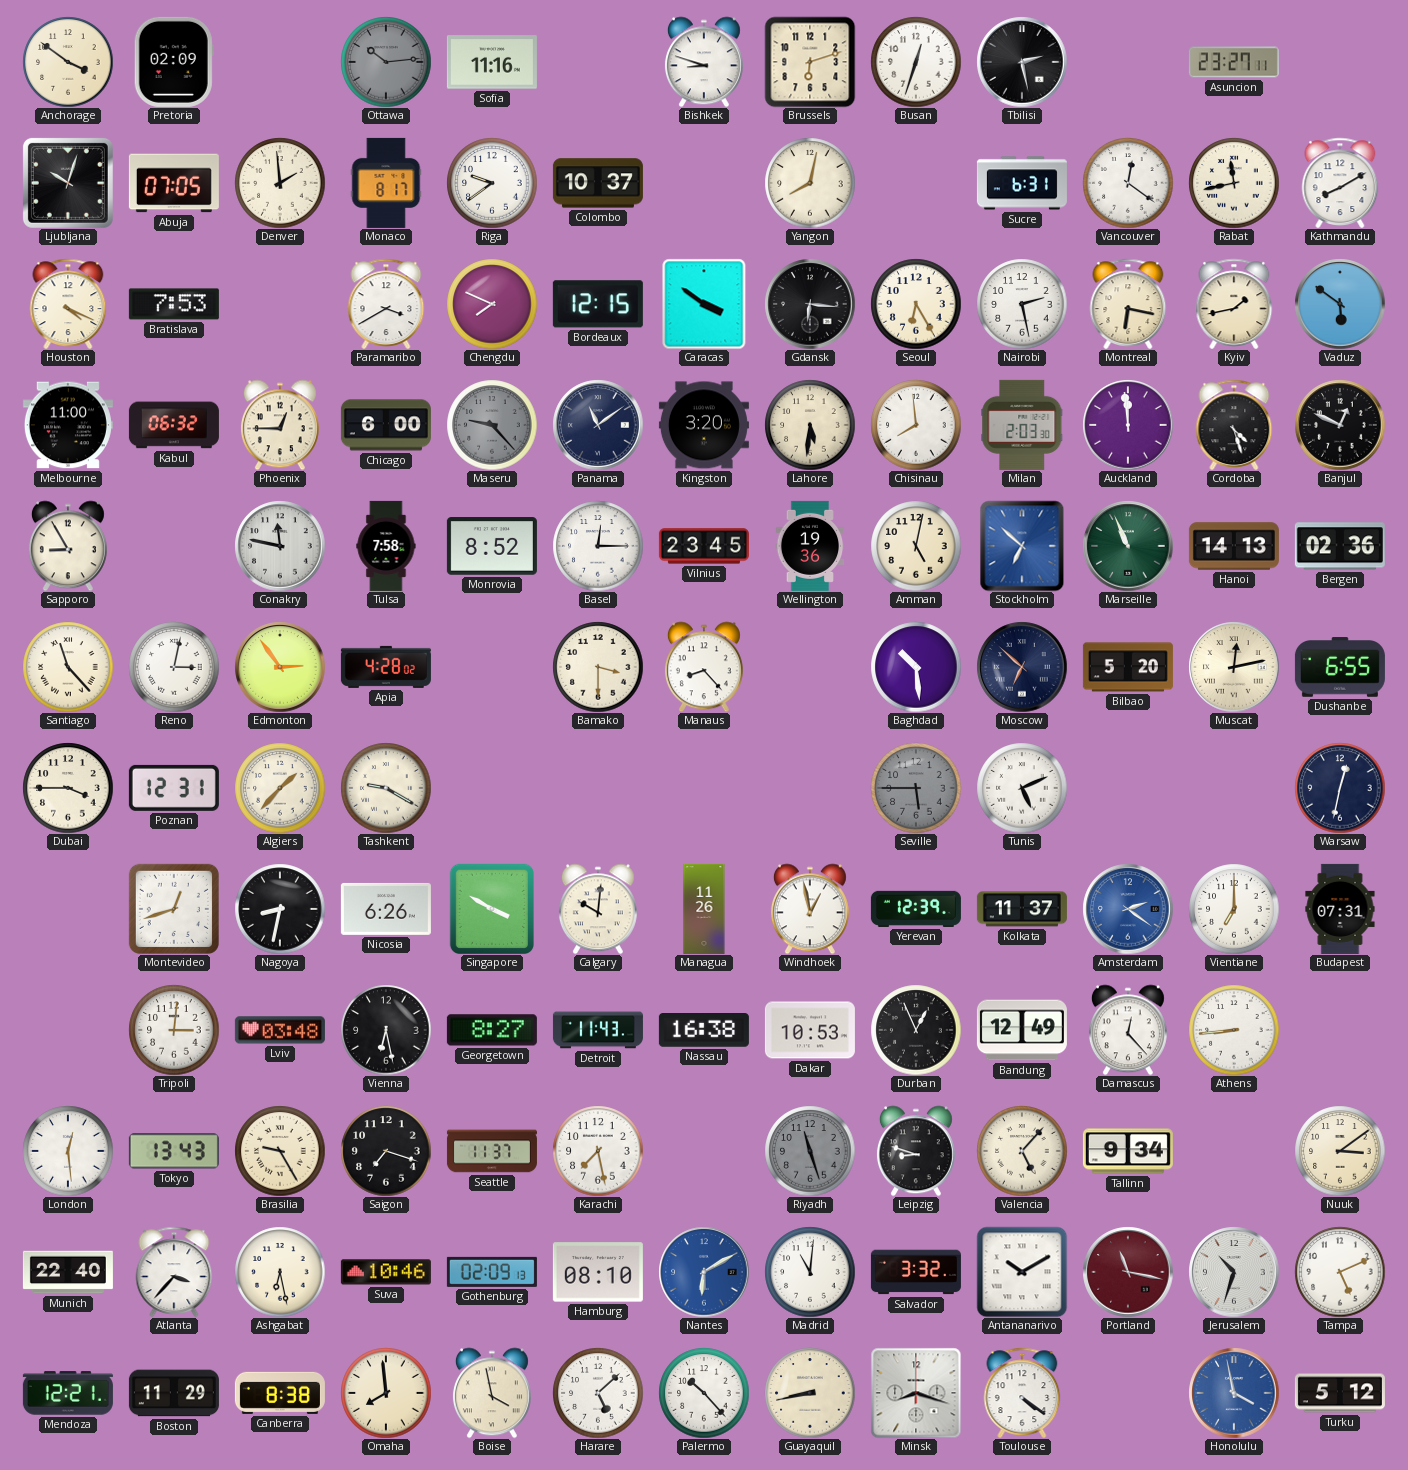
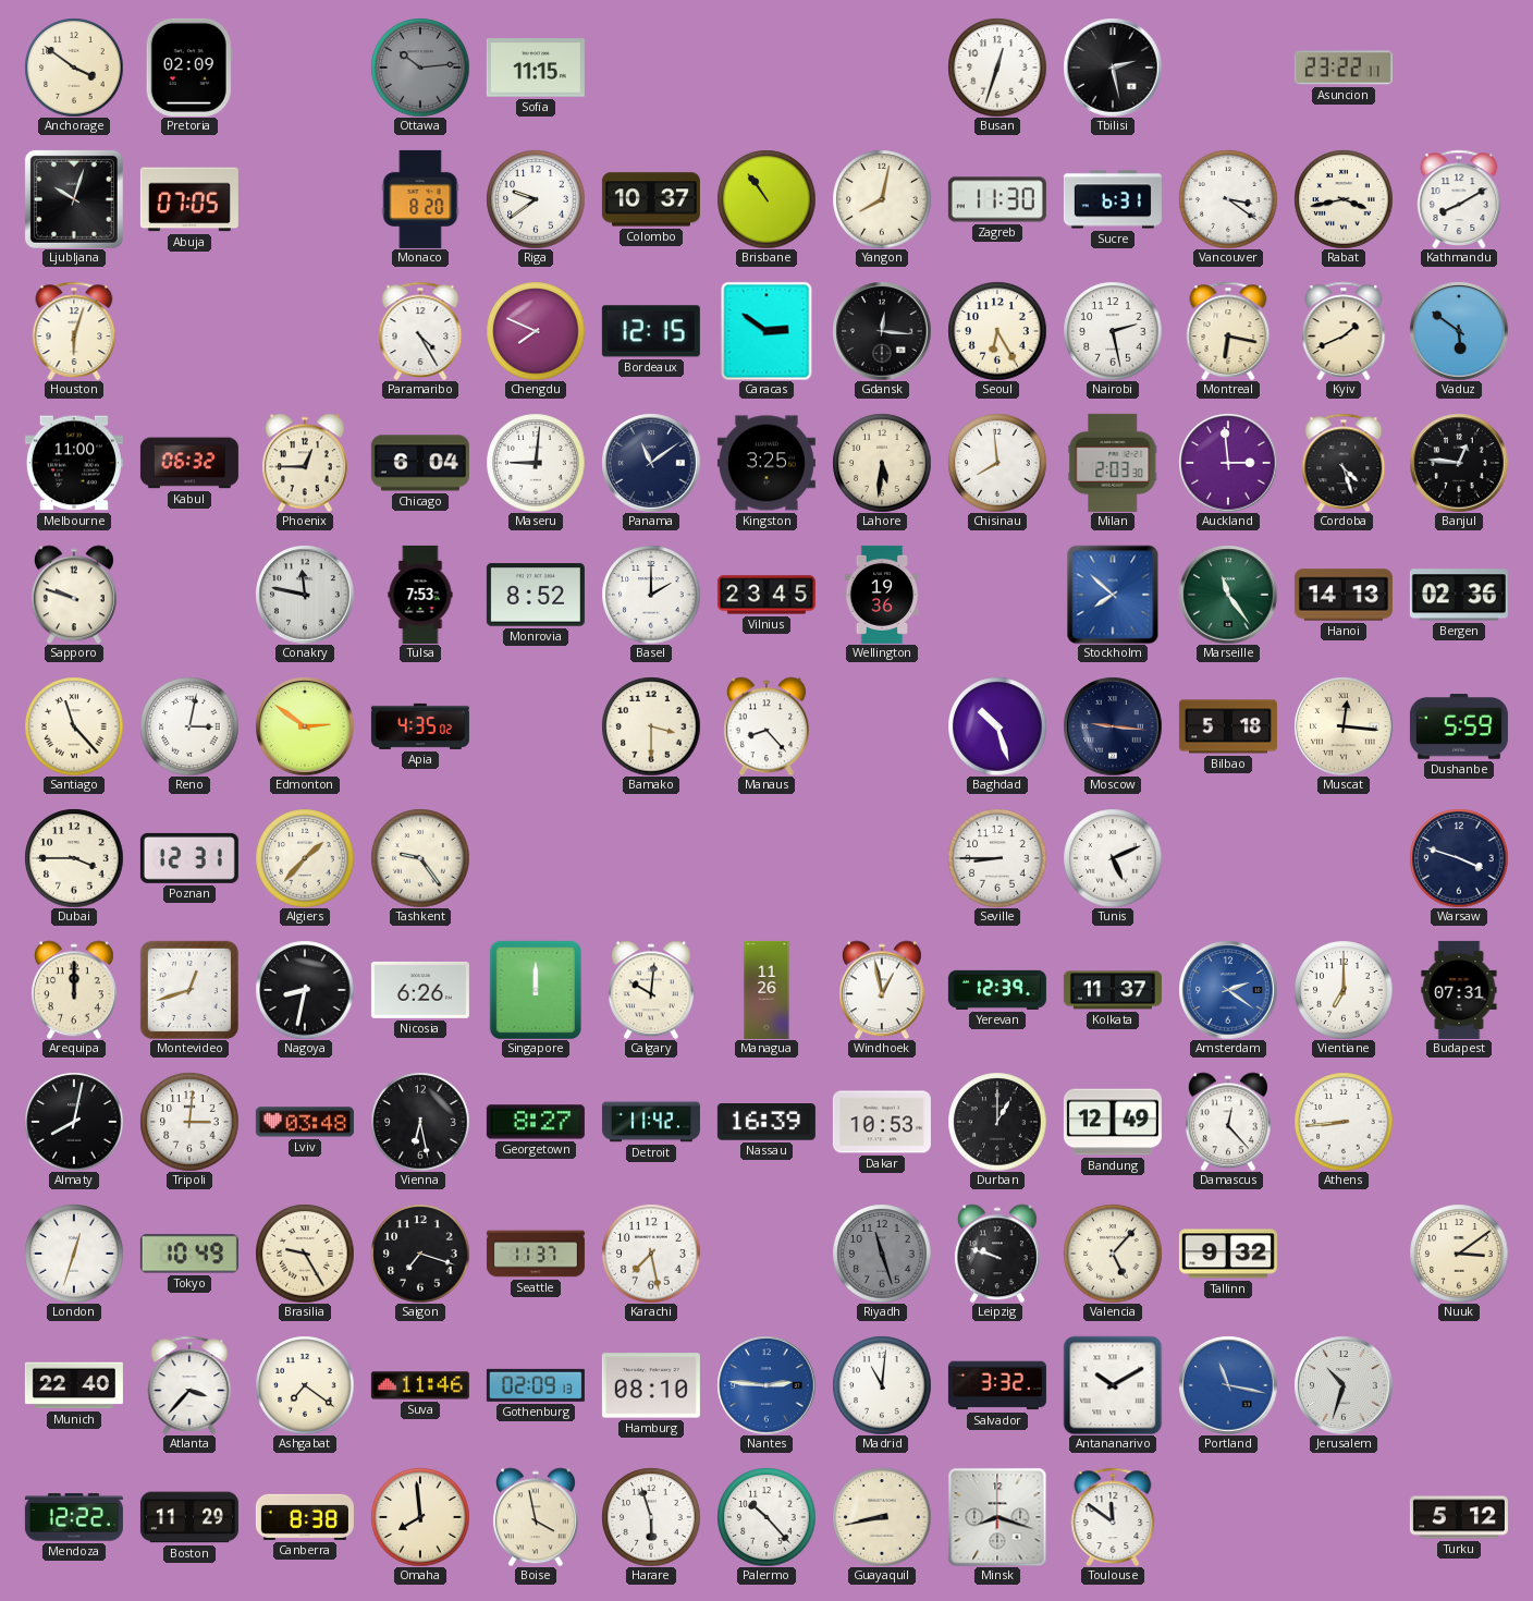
Sofia: 11:16 -> 11:15
Bishkek: 8:48 -> none
Brussels: 6:12 -> none
Asuncion: 23:27 -> 23:22
Denver: 1:59 -> none
Monaco: 8:17 -> 8:20
Brisbane: none -> 10:54
Zagreb: none -> 11:30
Vancouver: 12:21 -> 3:21
Rabat: 11:43 -> 3:43
Houston: 4:19 -> 6:03
Bratislava: 7:53 -> none
Paramaribo: 3:40 -> 4:25
Caracas: 3:51 -> 2:51
Gdansk: 6:16 -> 12:16
Kyiv: 1:43 -> 1:41
Chicago: 6:00 -> 6:04
Maseru: 9:23 -> 9:01
Maseru dial: grey -> white
Kingston: 3:20 -> 3:25
Auckland: 11:59 -> 2:59
Banjul: 12:49 -> 12:46
Sapporo: 8:55 -> 9:48
Tulsa: 7:58 -> 7:53
Basel: 12:15 -> 2:00
Amman: 5:02 -> none
Stockholm: 6:52 -> 7:52
Marseille: 10:56 -> 11:24
Edmonton: 2:54 -> 2:51
Apia: 4:28 -> 4:35
Baghdad: 10:29 -> 10:27
Moscow: 6:52 -> 9:16
Bilbao: 5:20 -> 5:18
Muscat: 12:13 -> 12:16
Dushanbe: 6:55 -> 5:59
Tashkent: 9:20 -> 9:24
Seville: 5:45 -> 8:45
Seville dial: grey -> white
Warsaw: 12:32 -> 3:48
Arequipa: none -> 12:00
Singapore: 3:50 -> 12:00
Almaty: none -> 8:02
Detroit: 11:43 -> 11:42
Nassau: 16:38 -> 16:39
Durban: 12:56 -> 1:00
London: 12:29 -> 12:33
Tokyo: 13:43 -> 10:49
Leipzig: 8:48 -> 9:48
Tallinn: 9:34 -> 9:32
Ashgabat: 6:28 -> 7:21
Suva: 10:46 -> 11:46
Nantes: 6:10 -> 2:46
Portland dial: burgundy -> blue
Tampa: 5:11 -> none
Mendoza: 12:21 -> 12:22
Harare: 5:08 -> 5:57
Toulouse: 4:21 -> 11:51
Honolulu: 3:58 -> none
